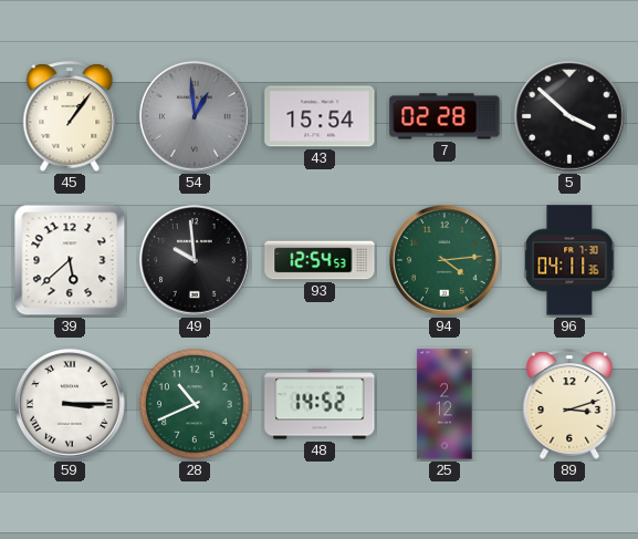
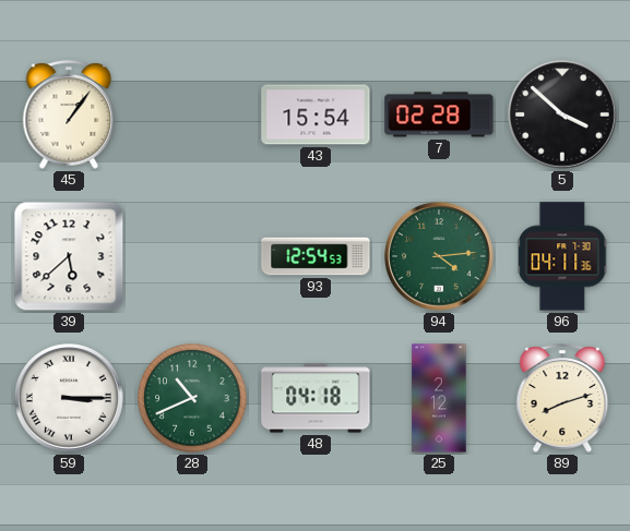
54: 12:59 -> none
49: 9:59 -> none
48: 14:52 -> 04:18
89: 3:12 -> 8:12
